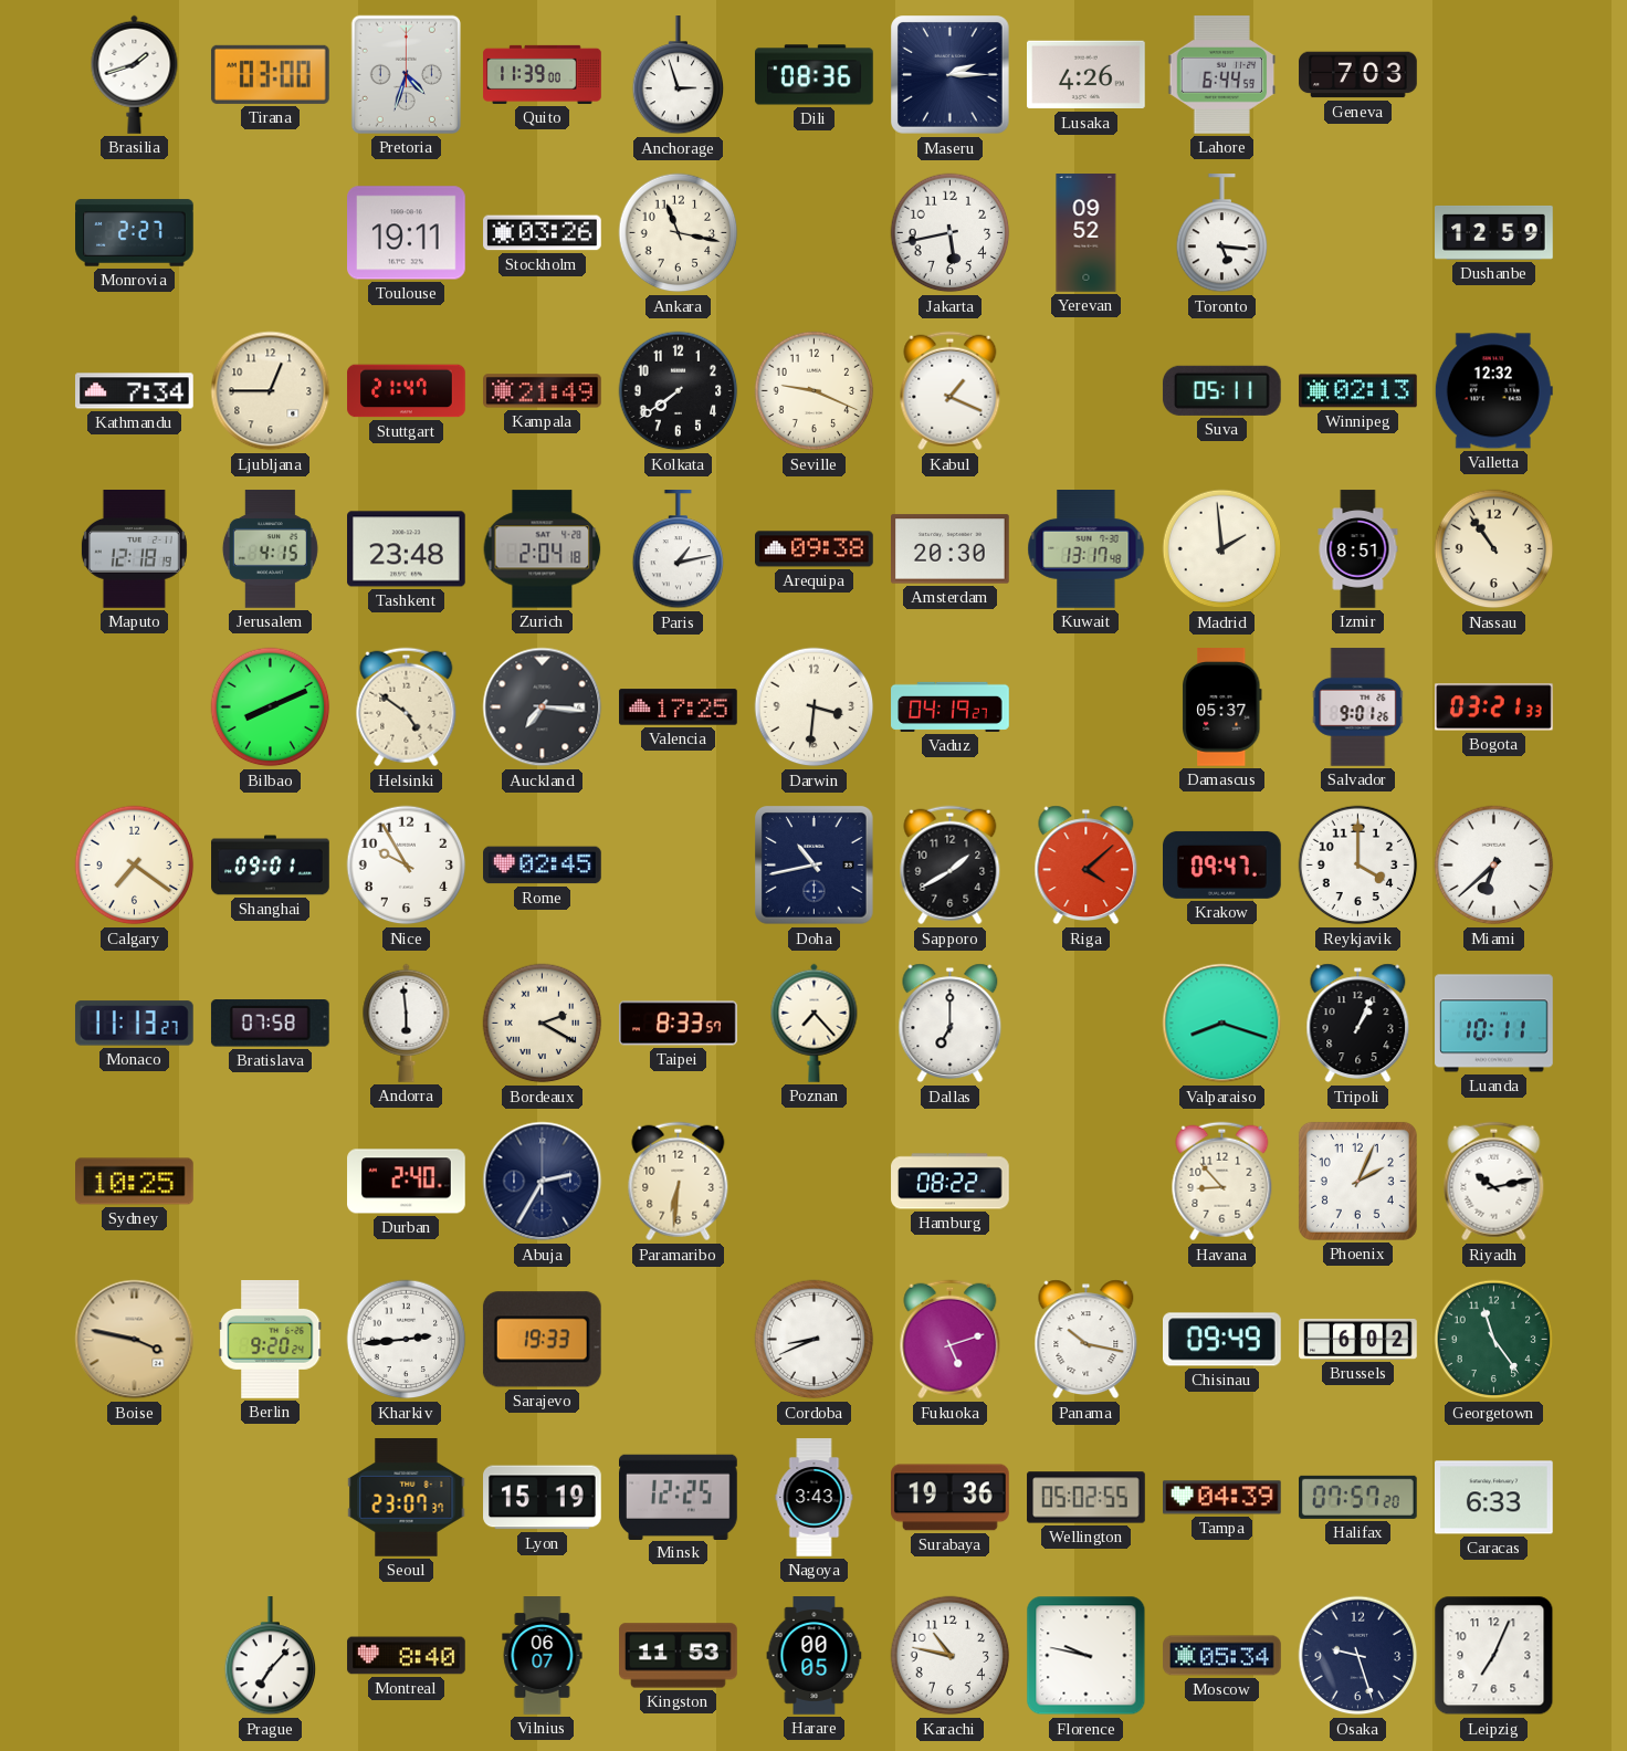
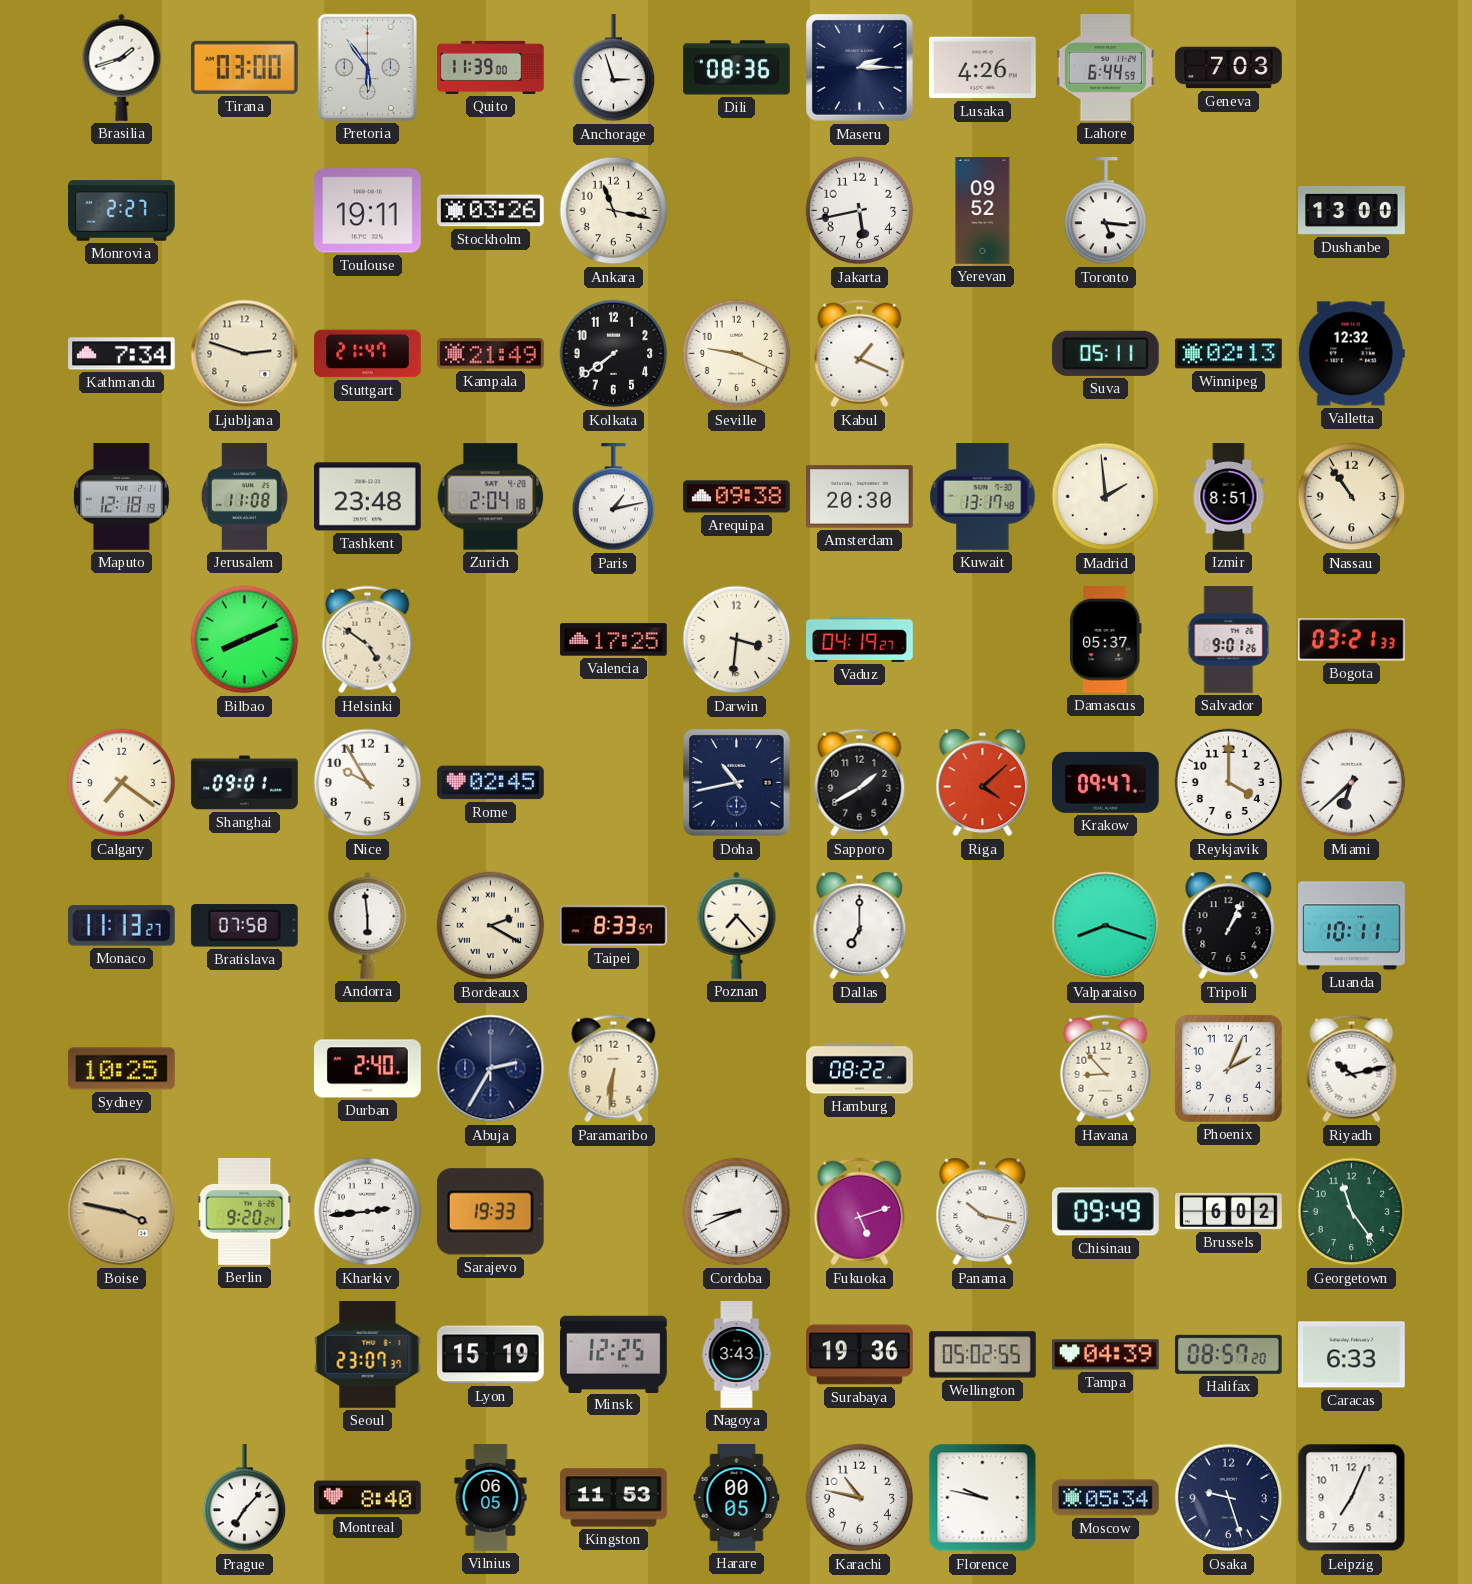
Pretoria: 4:33 -> 5:54
Dushanbe: 12:59 -> 13:00
Ljubljana: 12:45 -> 2:48
Jerusalem: 4:15 -> 11:08
Auckland: 7:16 -> none
Halifax: 07:57 -> 08:57
Vilnius: 06:07 -> 06:05
